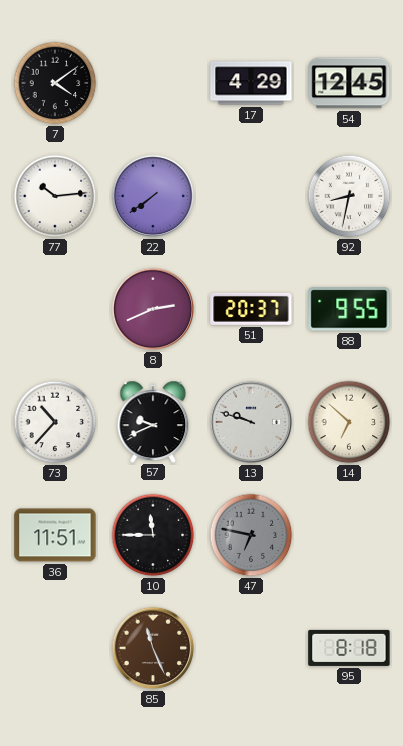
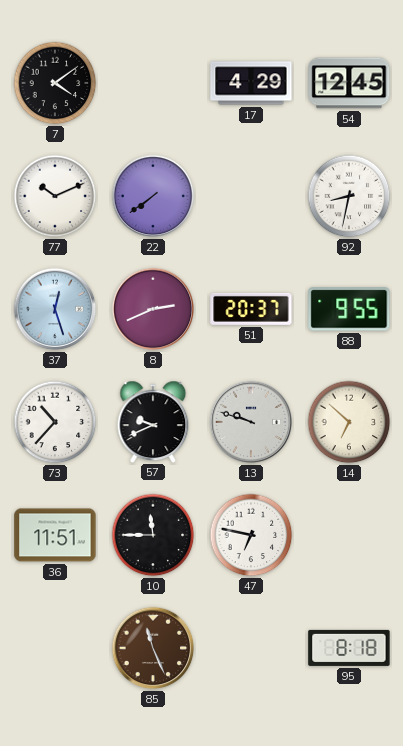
77: 10:14 -> 10:11
37: none -> 12:27
47 dial: grey -> white
